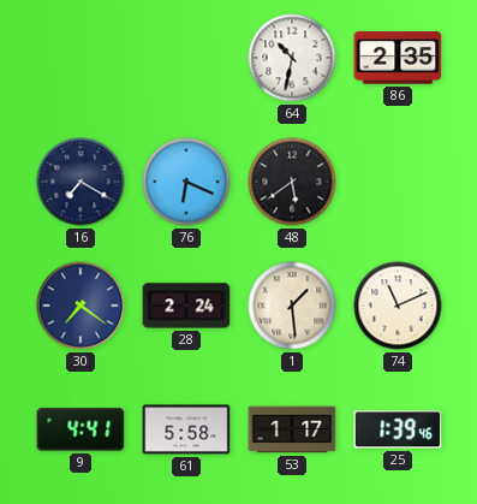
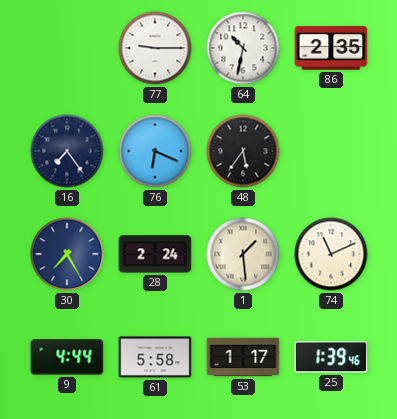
77: none -> 9:15
16: 7:20 -> 7:24
48: 5:39 -> 5:36
30: 7:21 -> 7:25
9: 4:41 -> 4:44
